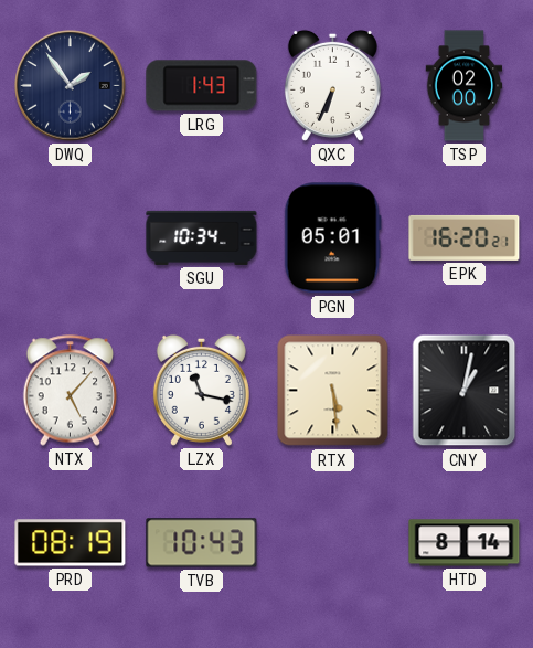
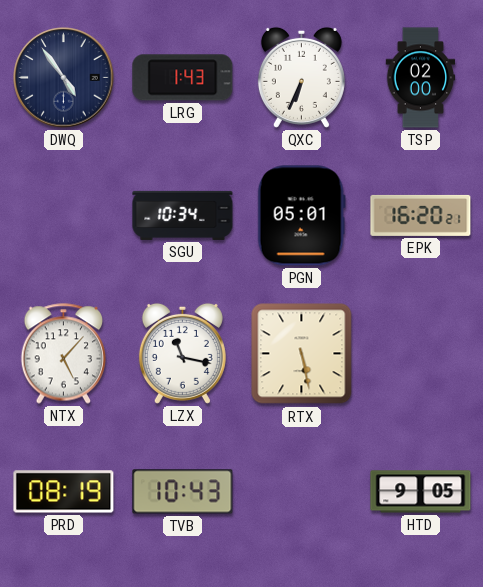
DWQ: 1:54 -> 4:54
RTX: 5:29 -> 5:28
CNY: 1:02 -> none
HTD: 8:14 -> 9:05
